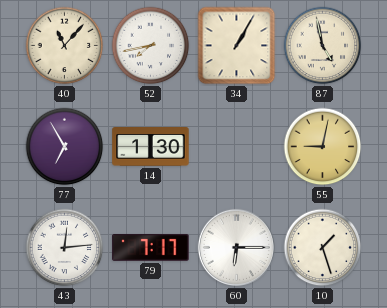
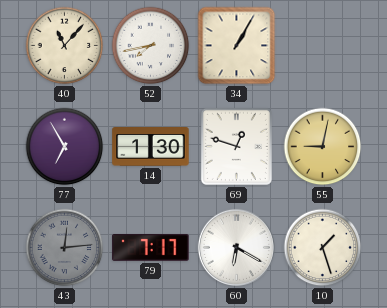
87: 4:58 -> none
69: none -> 12:48
43 dial: white -> grey
60: 6:15 -> 6:20
